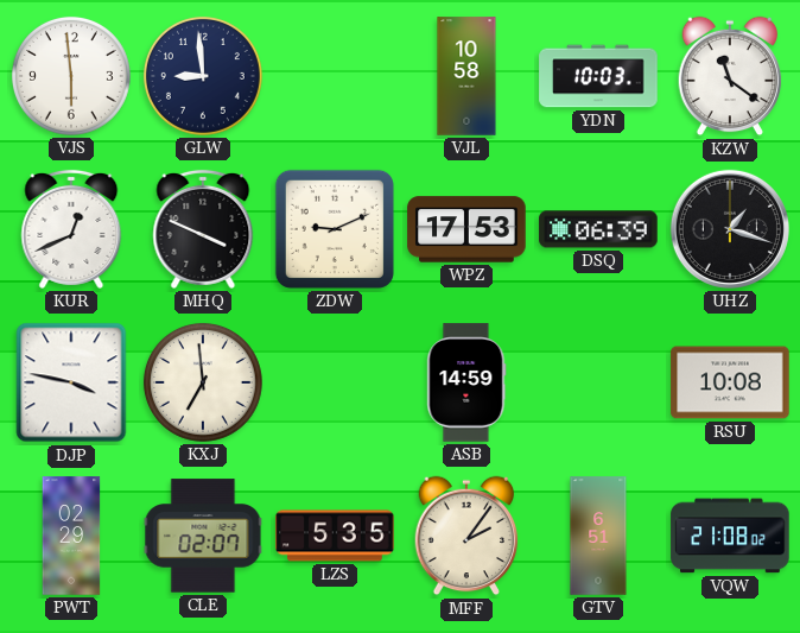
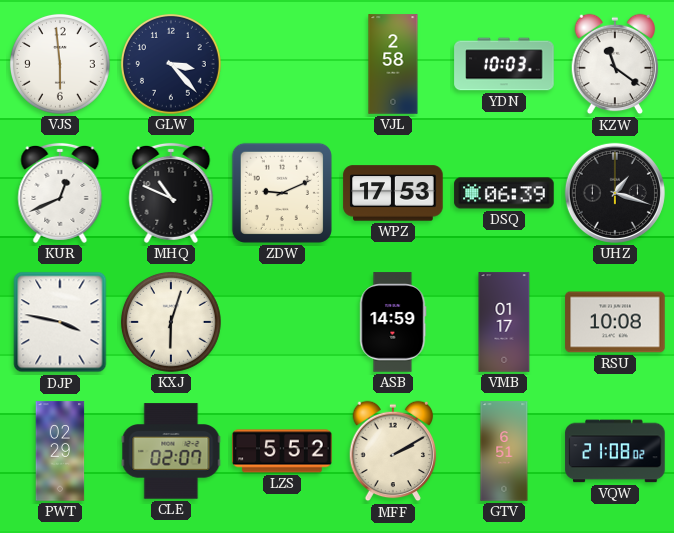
GLW: 8:59 -> 3:23
VJL: 10:58 -> 2:58
MHQ: 3:49 -> 10:49
KXJ: 6:59 -> 6:03
VMB: none -> 01:17
LZS: 5:35 -> 5:52
MFF: 2:06 -> 2:10
